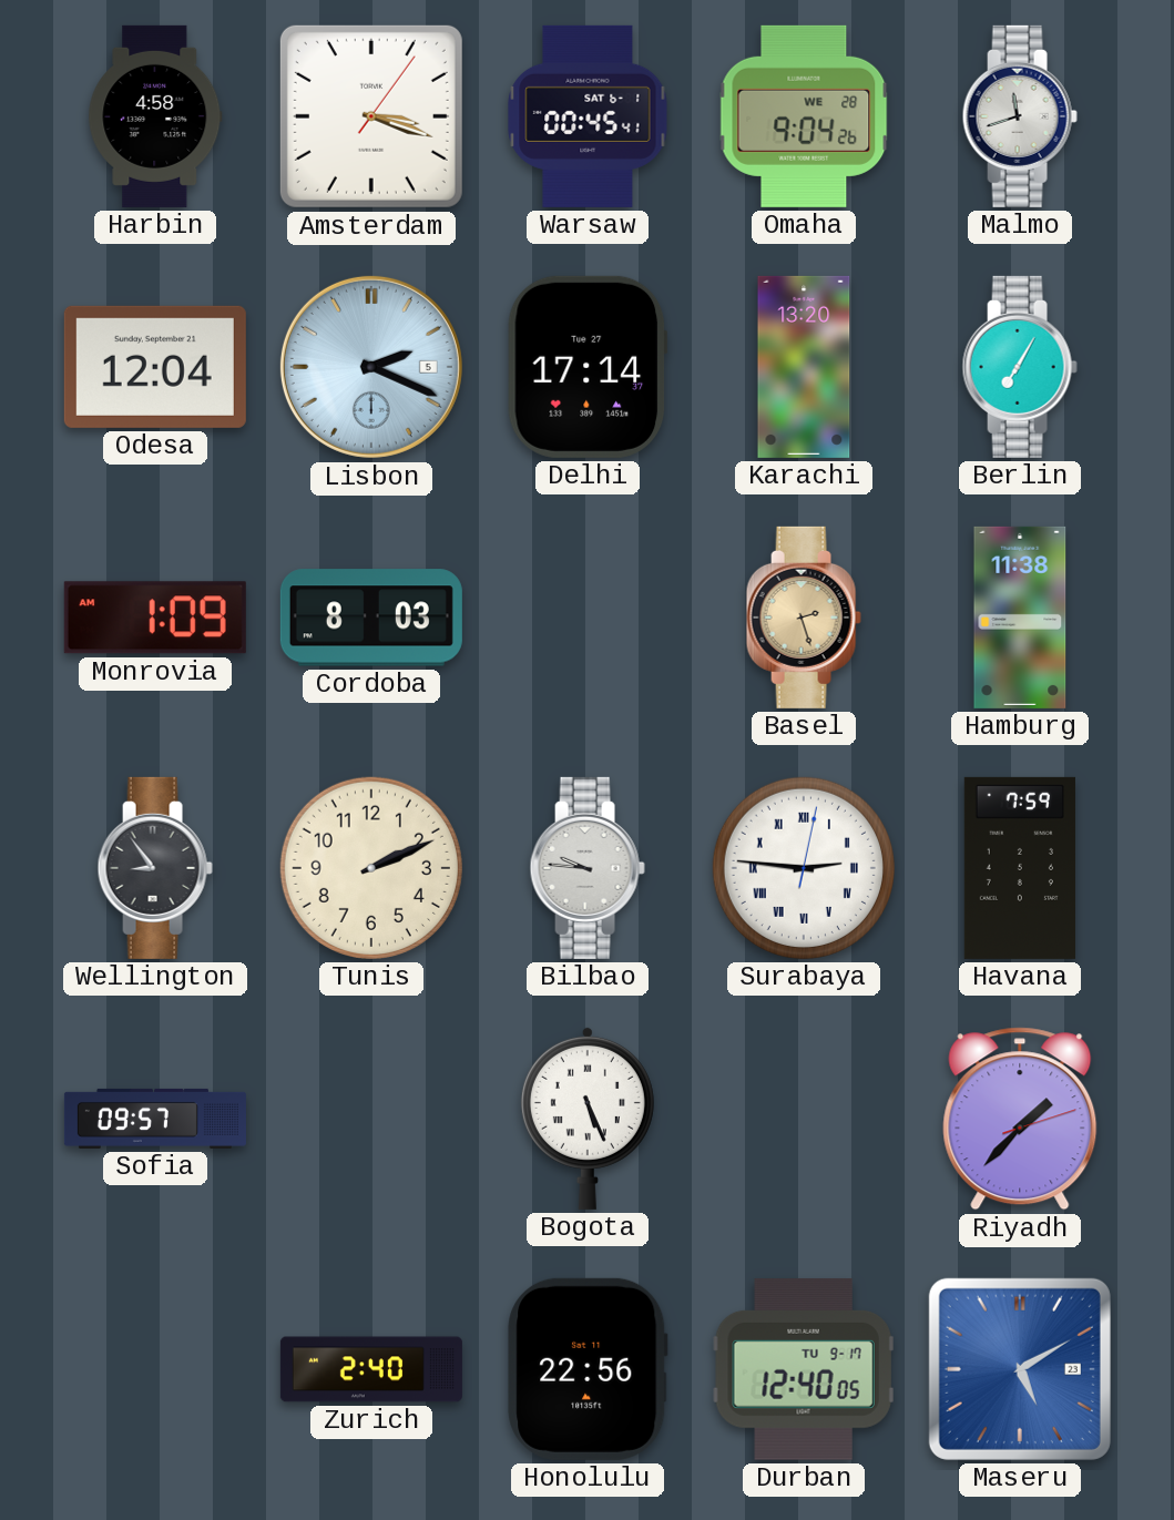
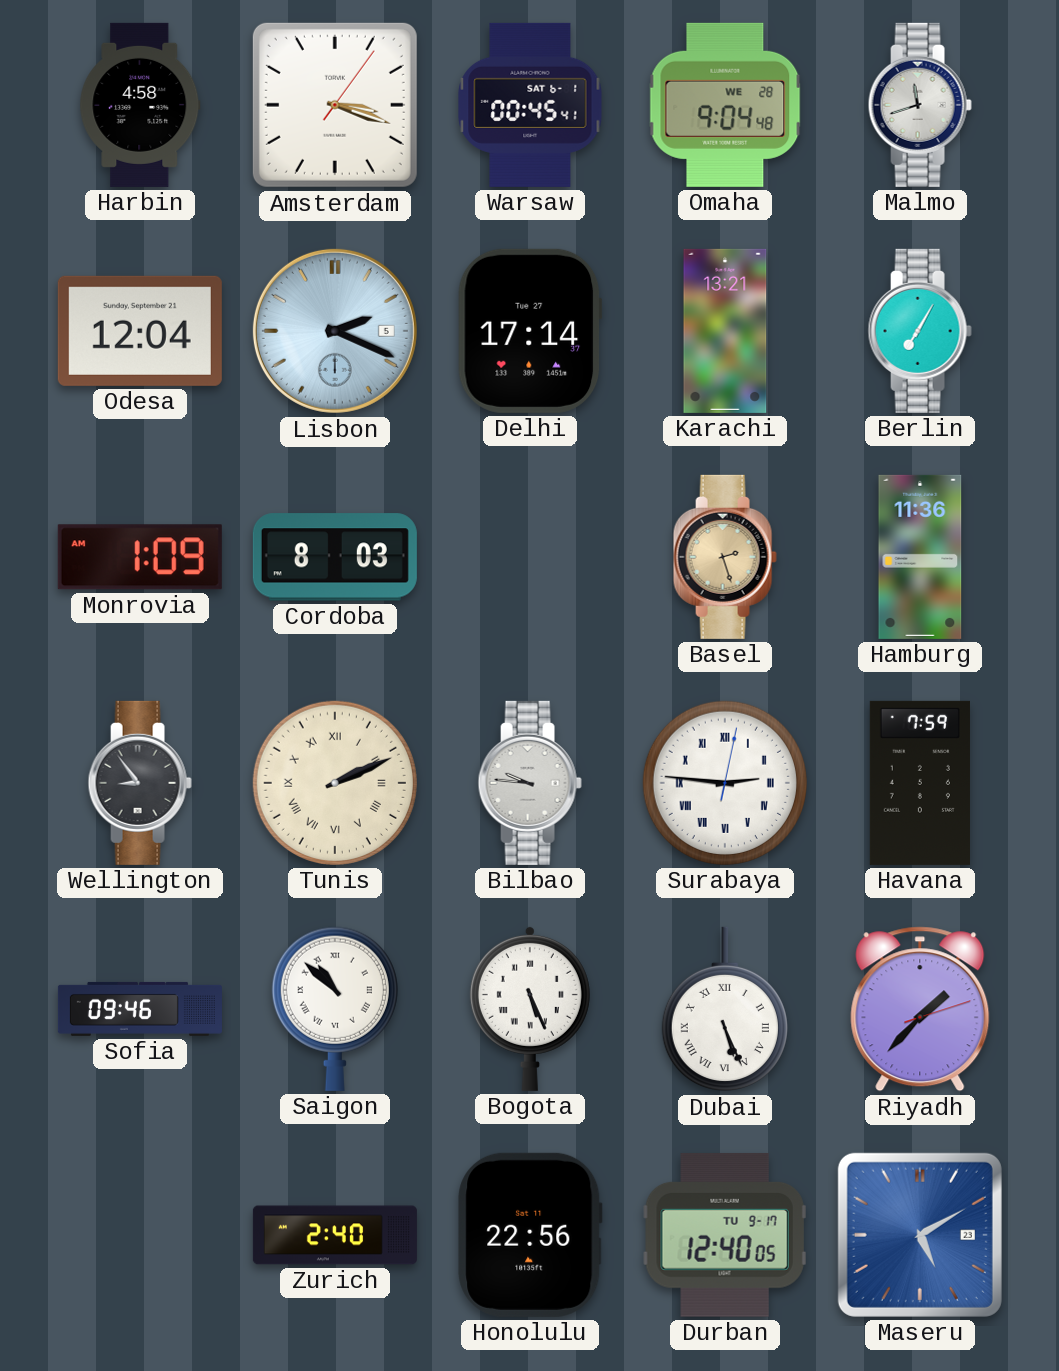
Omaha: 9:04:26 -> 9:04:48
Karachi: 13:20 -> 13:21
Hamburg: 11:38 -> 11:36
Tunis numerals: Arabic -> Roman
Sofia: 09:57 -> 09:46
Saigon: none -> 10:52
Dubai: none -> 5:26
